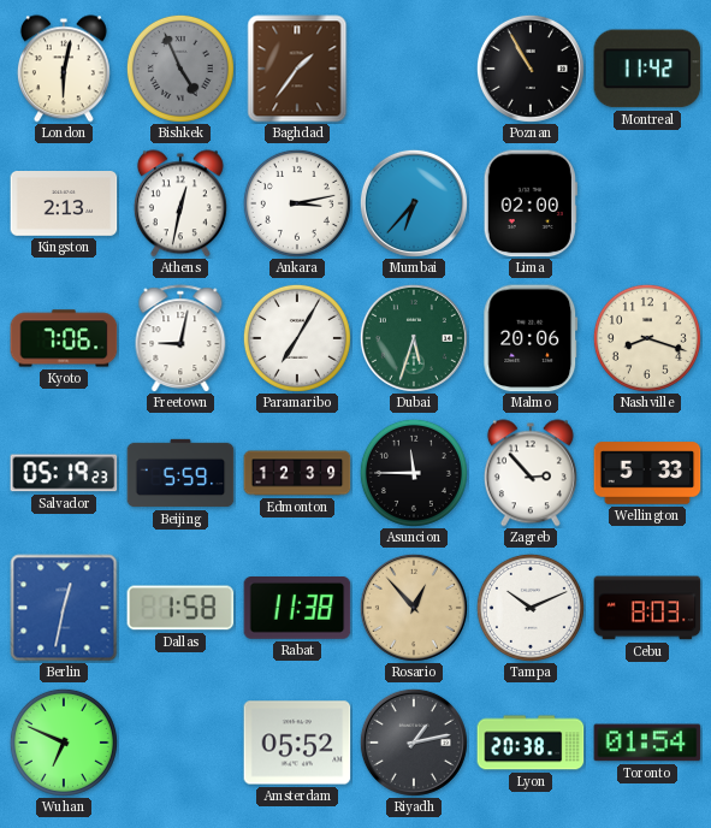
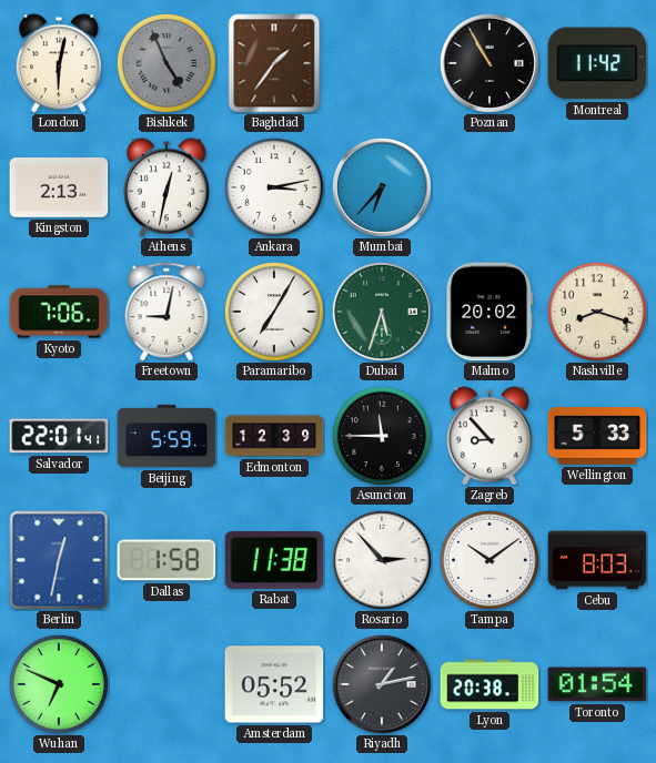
Lima: 02:00 -> none
Malmo: 20:06 -> 20:02
Salvador: 05:19 -> 22:01
Zagreb: 2:53 -> 8:53
Rosario: 12:53 -> 2:53
Rosario dial: champagne -> white
Tampa: 10:11 -> 10:09
